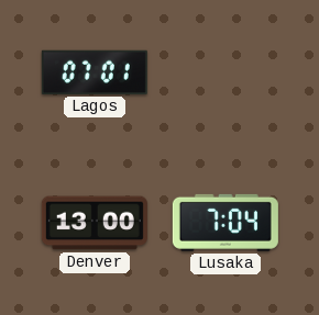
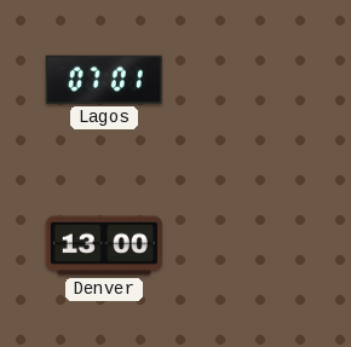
Lusaka: 7:04 -> none
